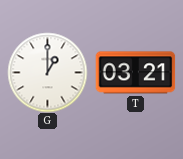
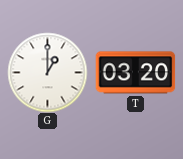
T: 03:21 -> 03:20
